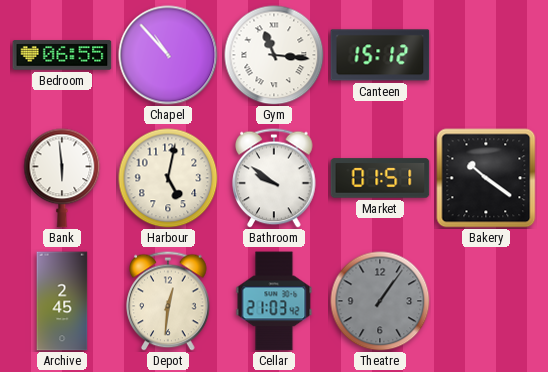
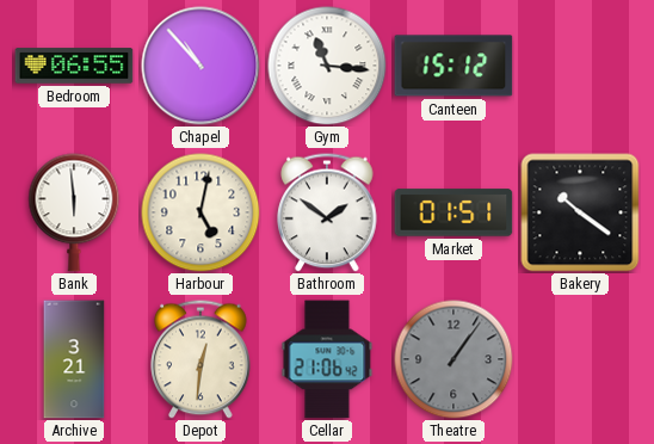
Bathroom: 9:51 -> 1:51
Archive: 2:45 -> 3:21
Cellar: 21:03 -> 21:06
